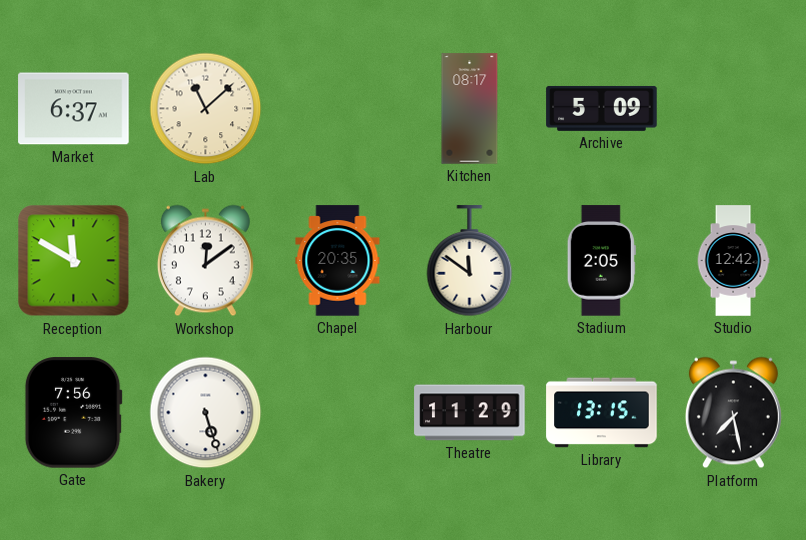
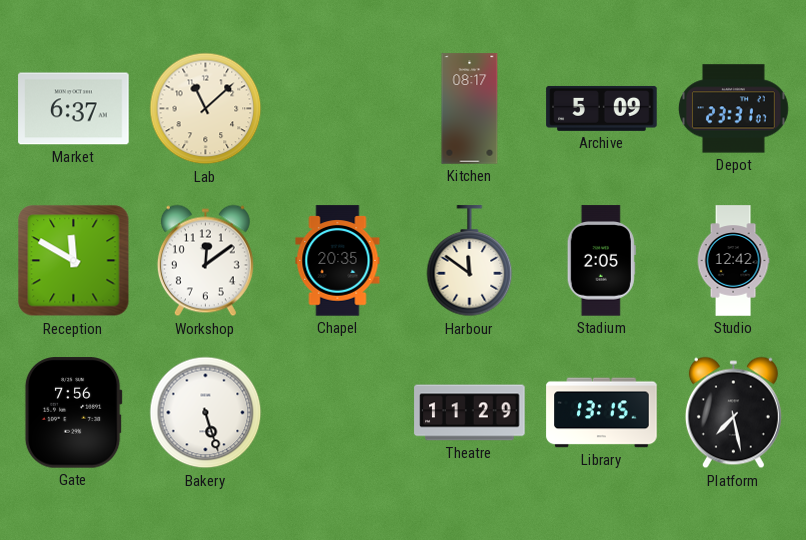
Depot: none -> 23:31
